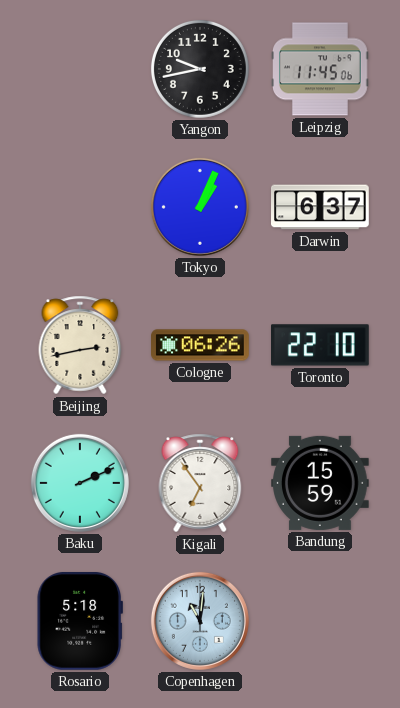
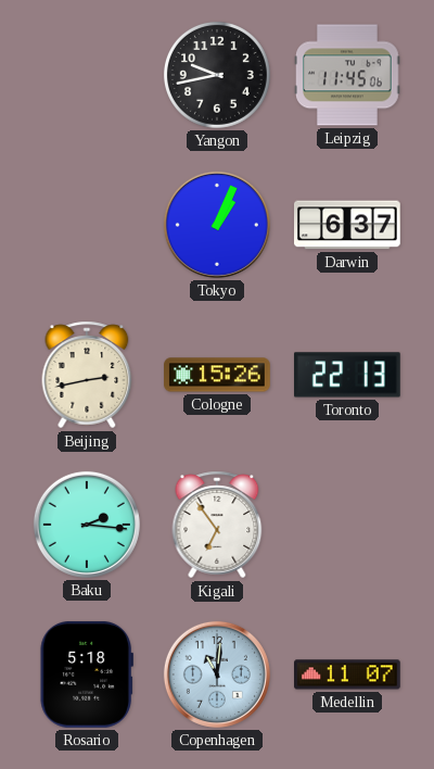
Cologne: 06:26 -> 15:26
Toronto: 22:10 -> 22:13
Baku: 2:11 -> 2:16
Bandung: 15:59 -> none
Medellin: none -> 11:07
